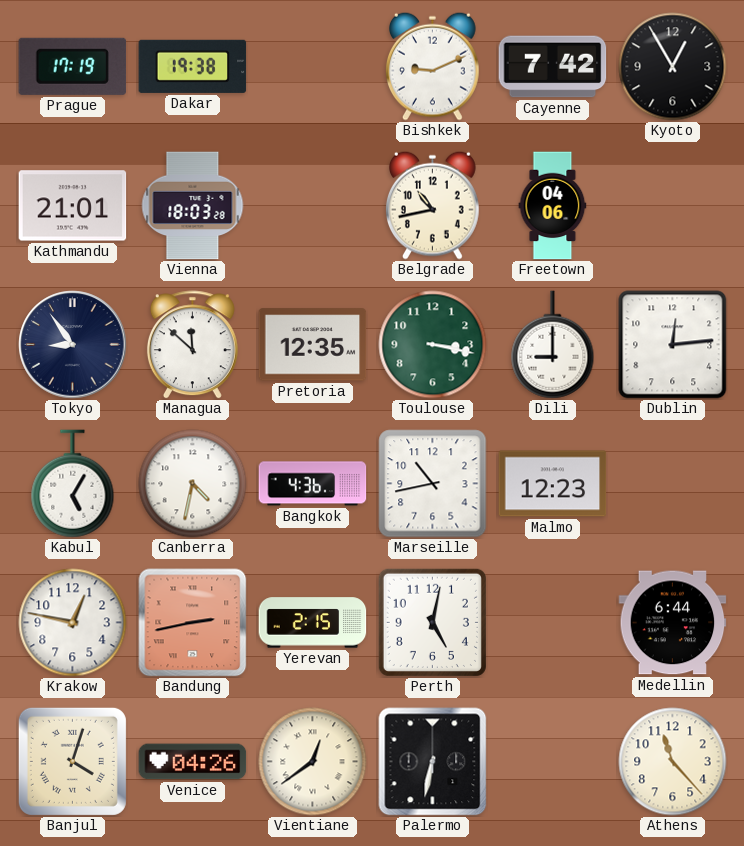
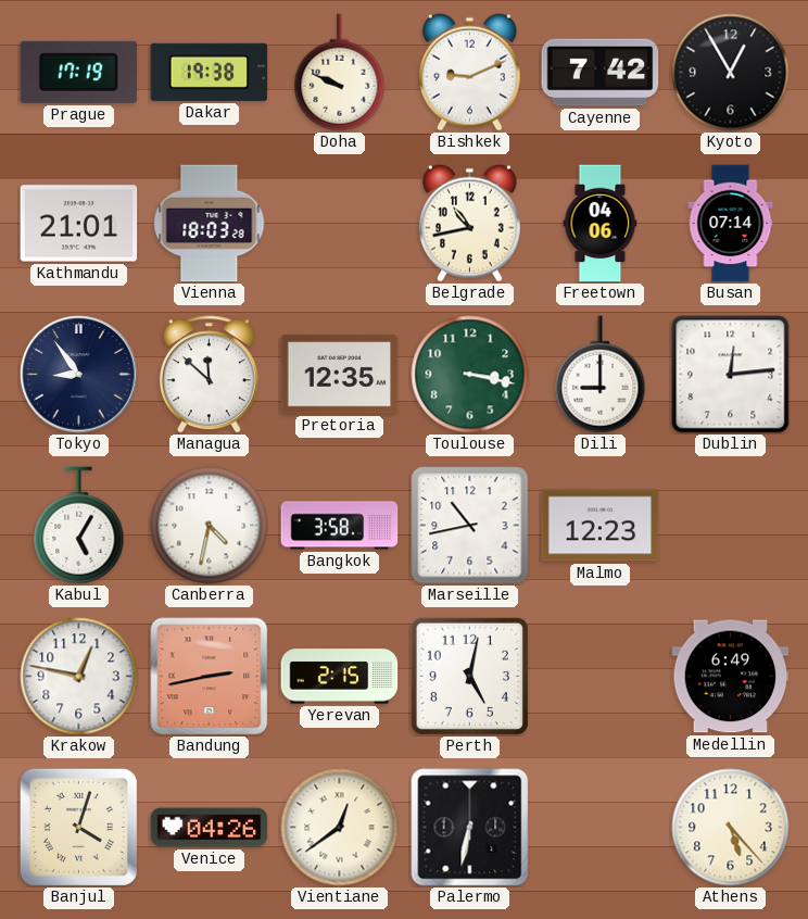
Doha: none -> 9:49
Busan: none -> 07:14
Bangkok: 4:36 -> 3:58
Medellin: 6:44 -> 6:49
Athens: 11:23 -> 5:23
